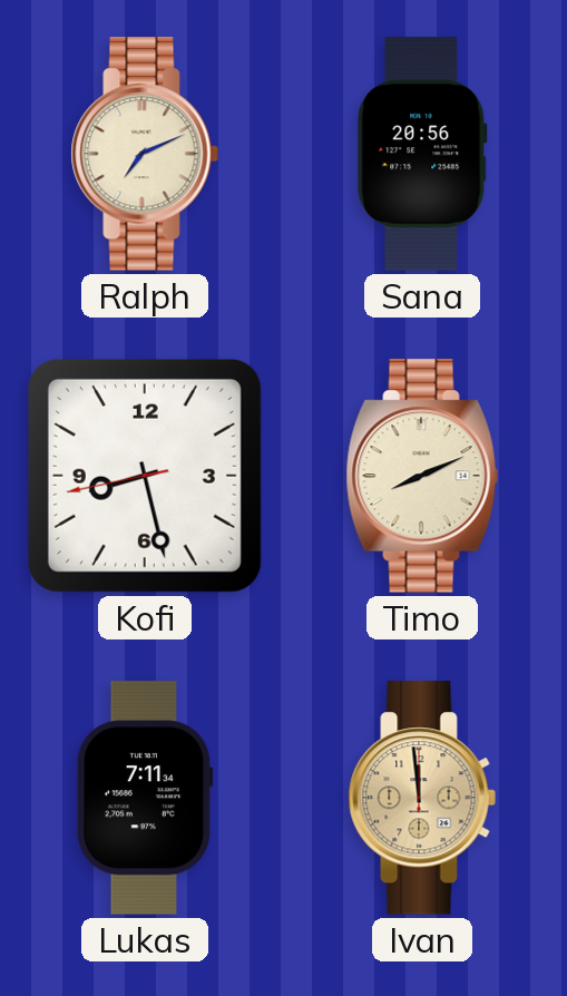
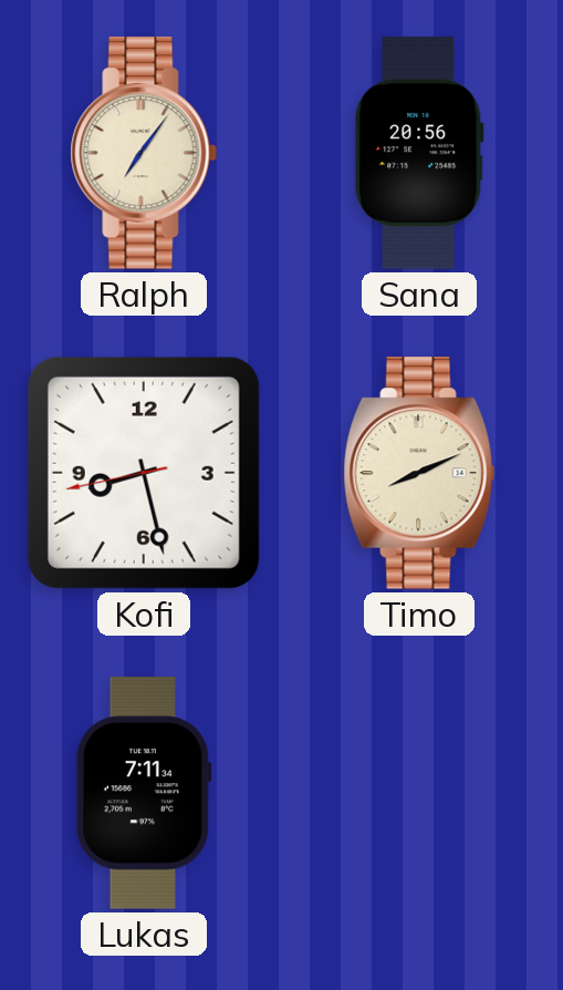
Ralph: 7:11 -> 7:06
Ivan: 11:59 -> none
